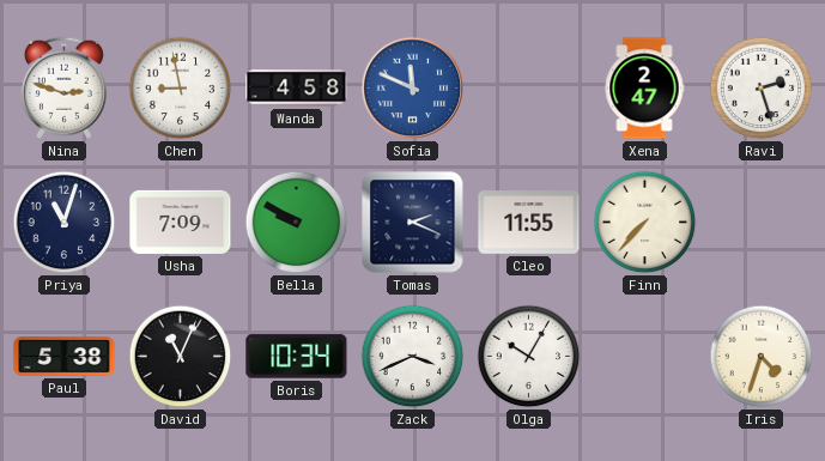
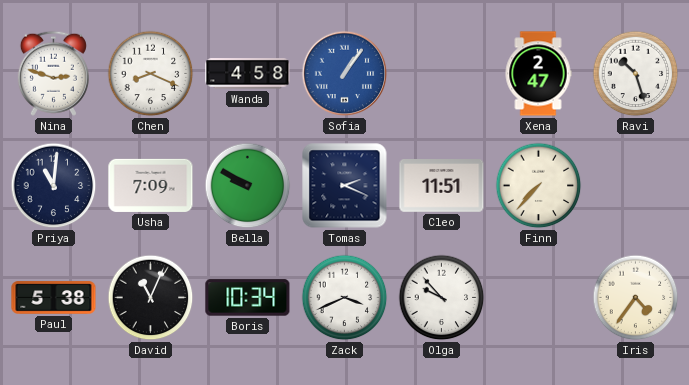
Chen: 8:58 -> 8:19
Sofia: 11:49 -> 1:06
Ravi: 2:27 -> 10:27
Priya: 11:03 -> 11:01
Cleo: 11:55 -> 11:51
Olga: 10:05 -> 9:53
Iris: 4:33 -> 4:36
